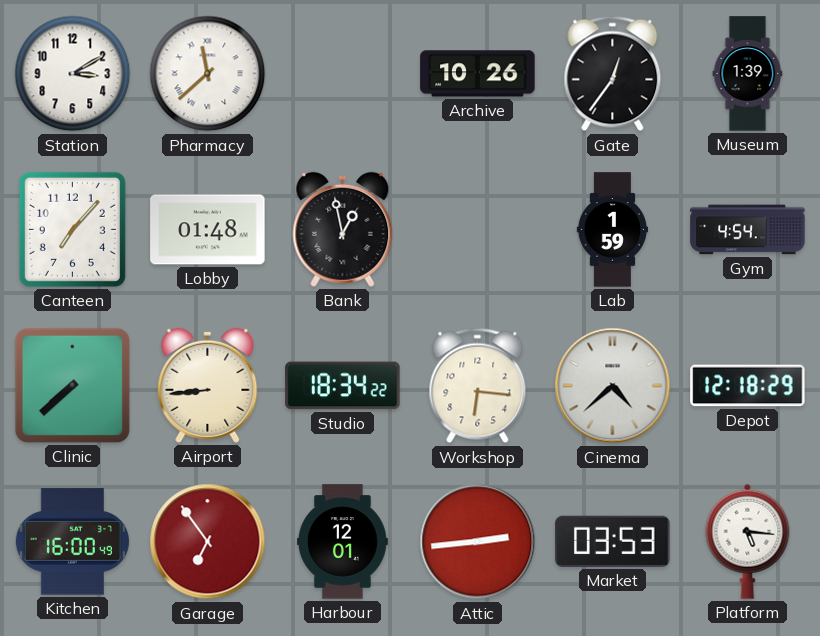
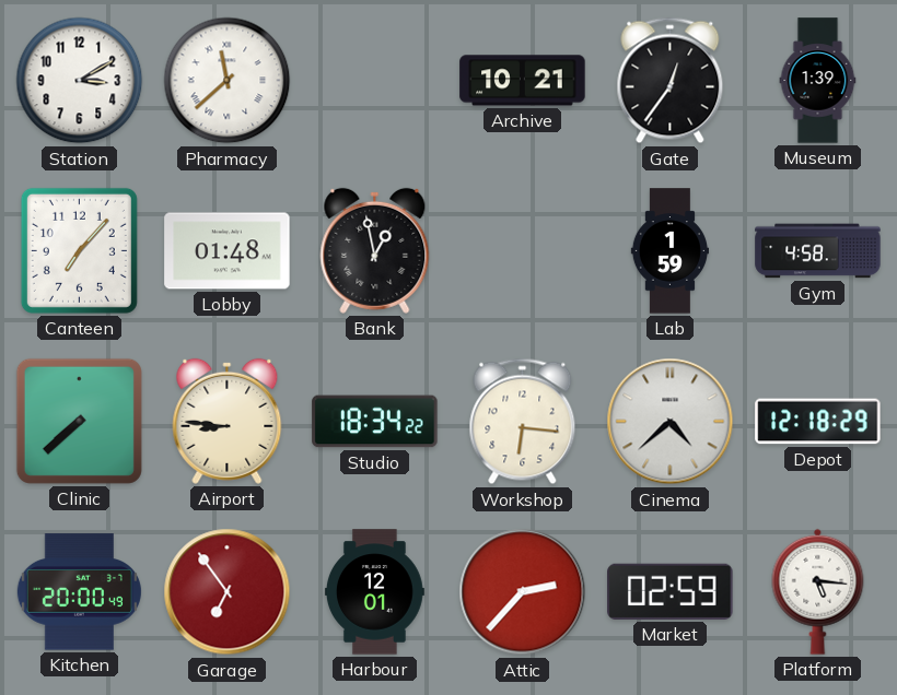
Archive: 10:26 -> 10:21
Gym: 4:54 -> 4:58
Airport: 8:44 -> 8:46
Kitchen: 16:00 -> 20:00
Attic: 2:44 -> 2:37
Market: 03:53 -> 02:59
